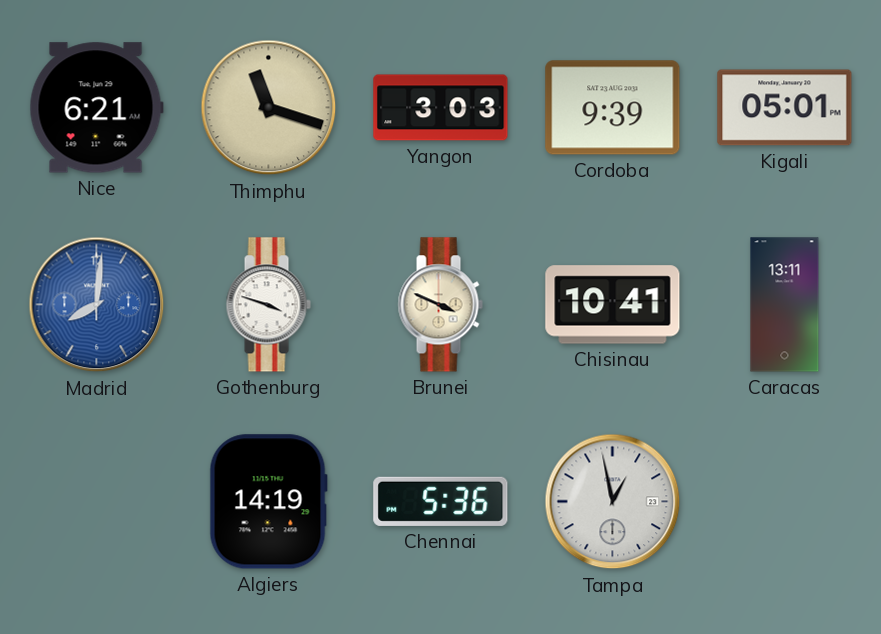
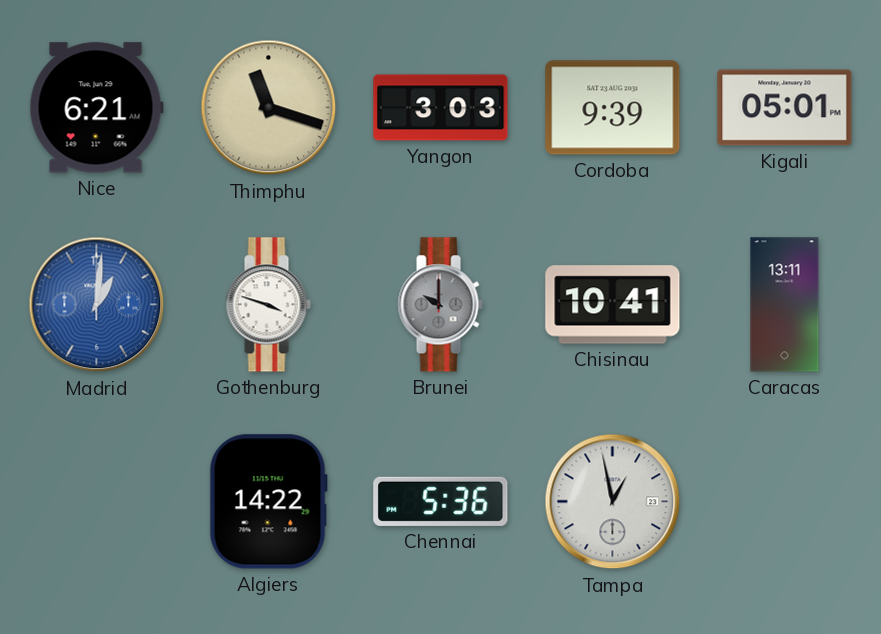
Madrid: 8:01 -> 1:01
Brunei: 3:49 -> 10:00
Brunei dial: cream -> grey
Algiers: 14:19 -> 14:22
